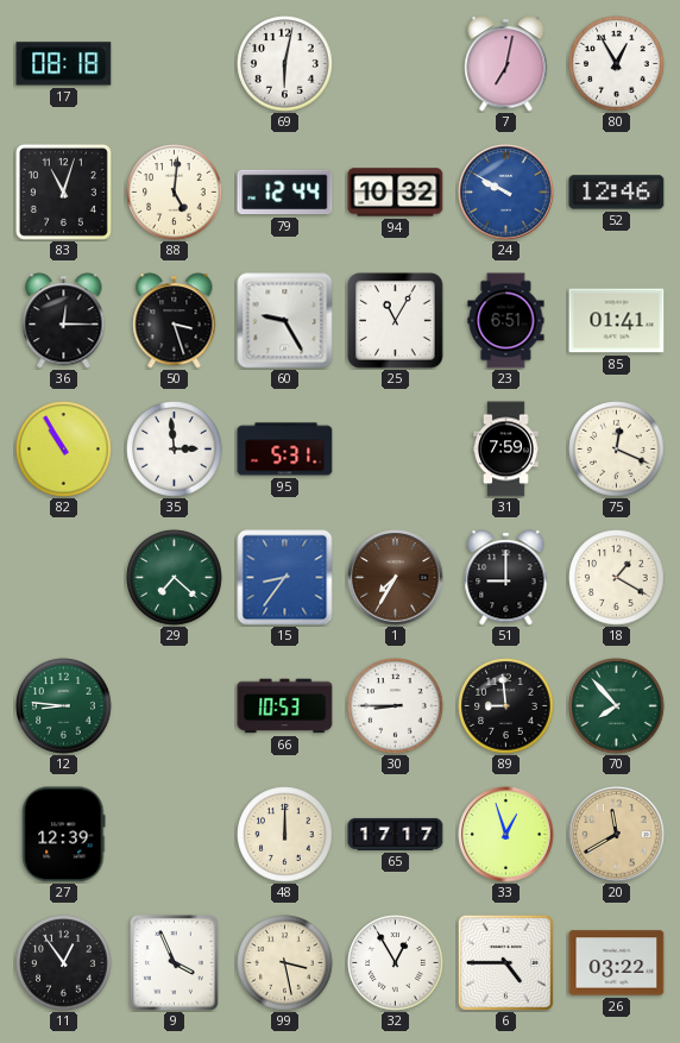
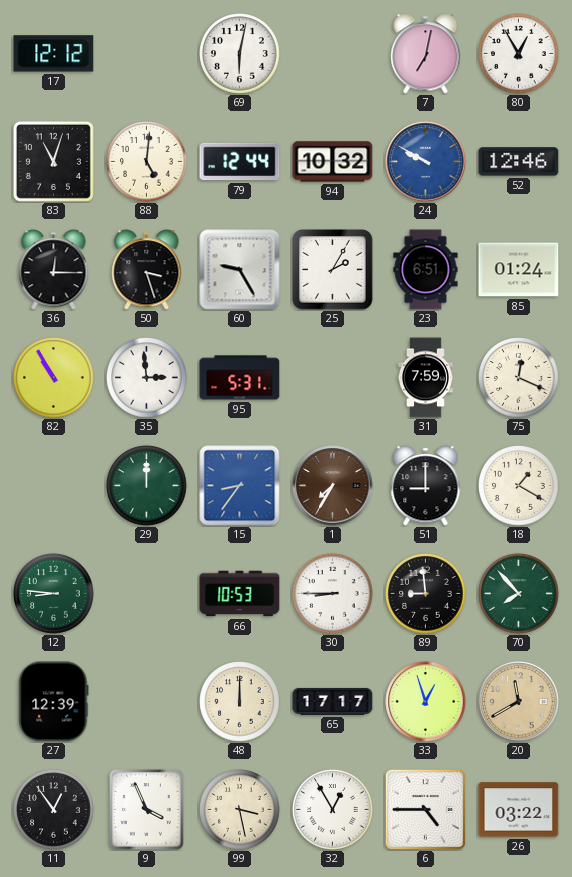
17: 08:18 -> 12:12
25: 11:05 -> 2:05
85: 01:41 -> 01:24
29: 7:22 -> 12:00
